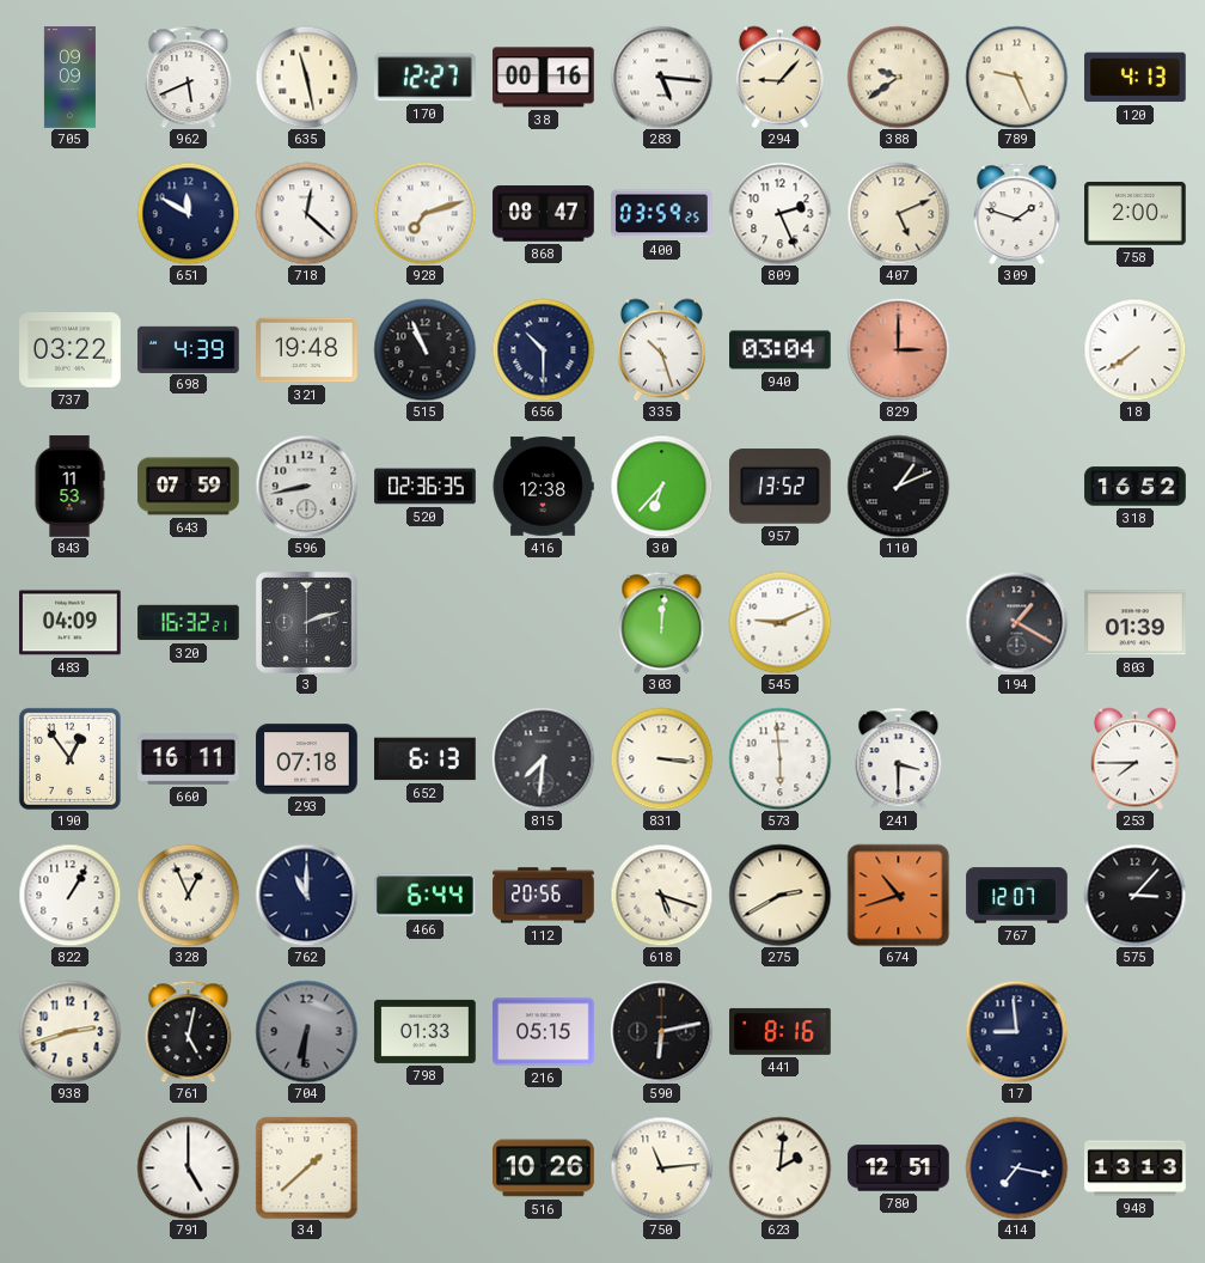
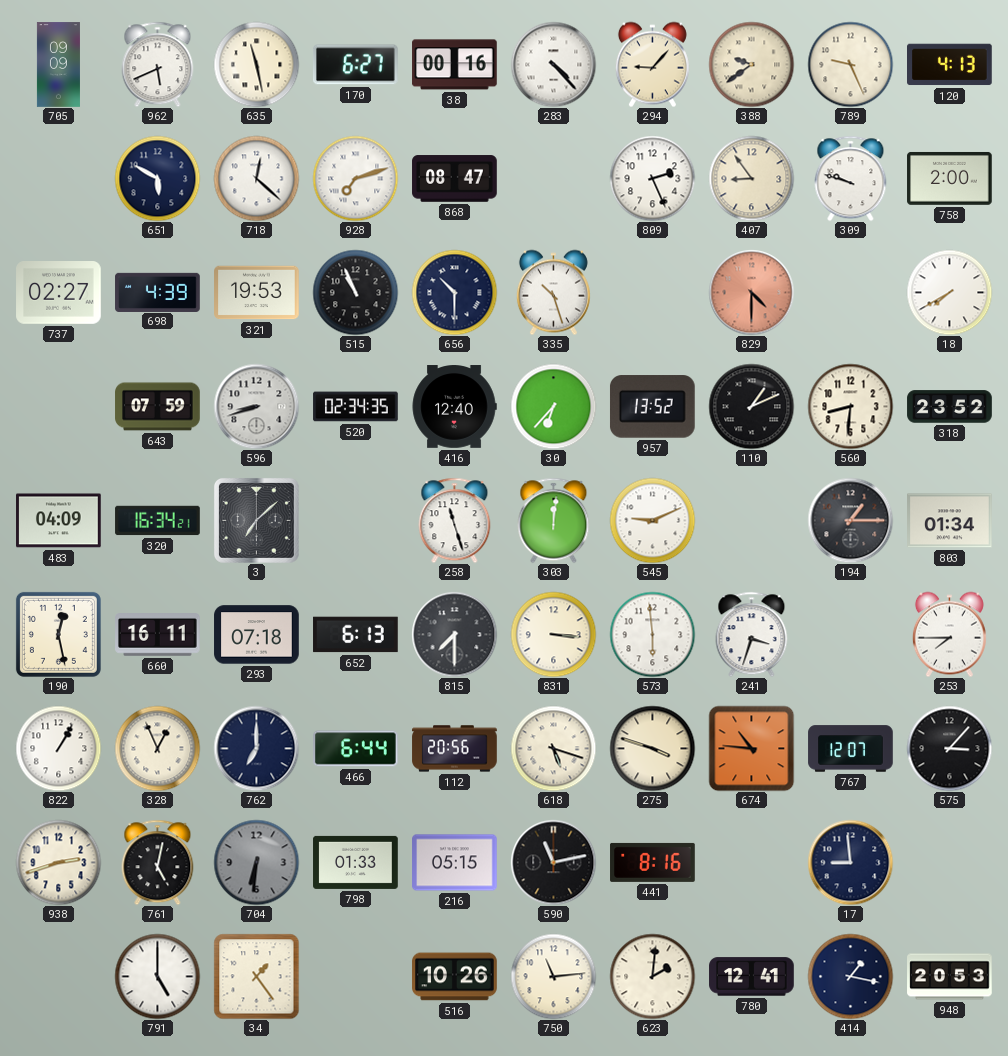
170: 12:27 -> 6:27
283: 5:16 -> 4:23
651: 11:50 -> 5:50
400: 03:59 -> none
407: 5:11 -> 8:54
309: 1:48 -> 9:48
737: 03:22 -> 02:27
321: 19:48 -> 19:53
940: 03:04 -> none
829: 3:00 -> 4:30
18: 7:39 -> 7:40
843: 11:53 -> none
596: 8:43 -> 8:42
520: 02:36 -> 02:34
416: 12:38 -> 12:40
560: none -> 8:31
318: 16:52 -> 23:52
320: 16:32 -> 16:34
3: 2:12 -> 7:08
258: none -> 11:27
194: 1:20 -> 1:15
803: 01:39 -> 01:34
190: 12:54 -> 12:28
815: 7:31 -> 7:30
241: 3:30 -> 3:33
762: 11:00 -> 7:00
275: 2:40 -> 3:48
674: 10:42 -> 10:46
590: 6:13 -> 11:13
34: 1:38 -> 1:24
780: 12:51 -> 12:41
414: 7:17 -> 1:17
948: 13:13 -> 20:53
